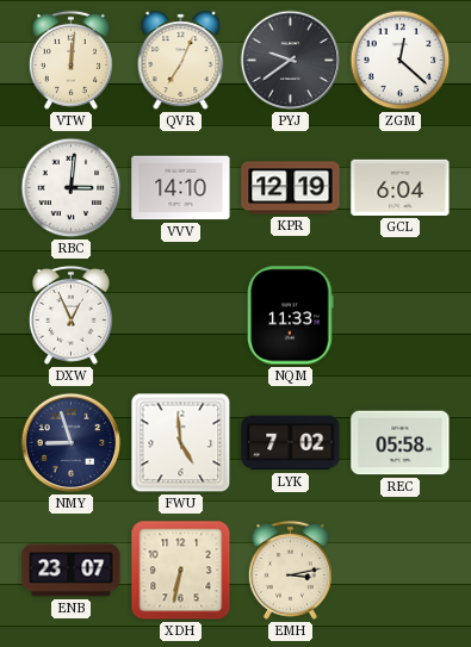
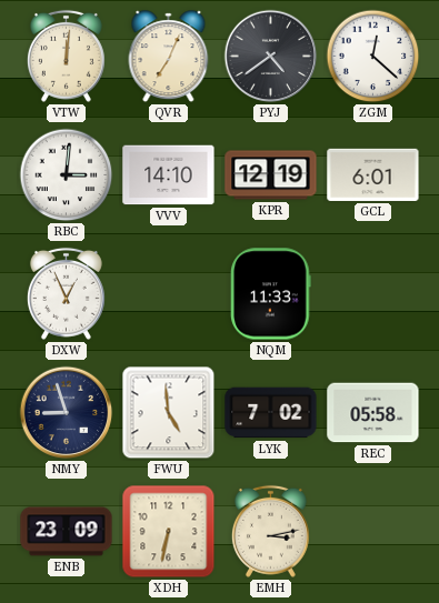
PYJ: 9:39 -> 4:39
GCL: 6:04 -> 6:01
ENB: 23:07 -> 23:09
